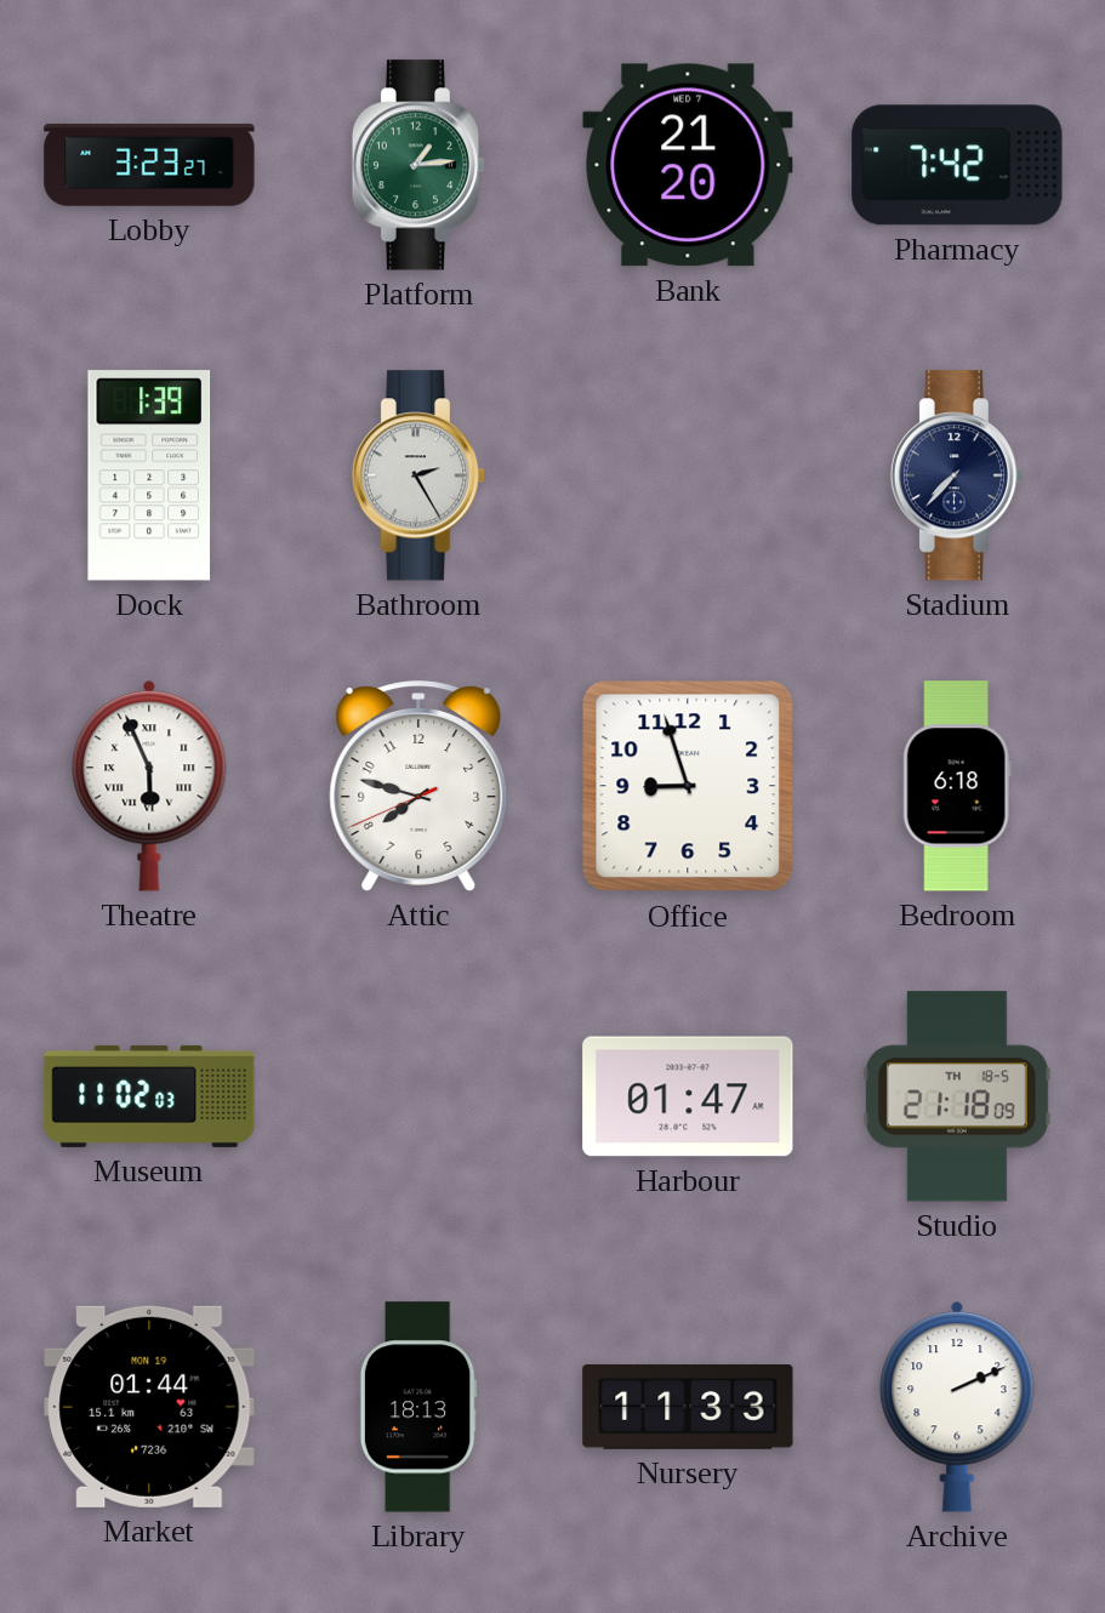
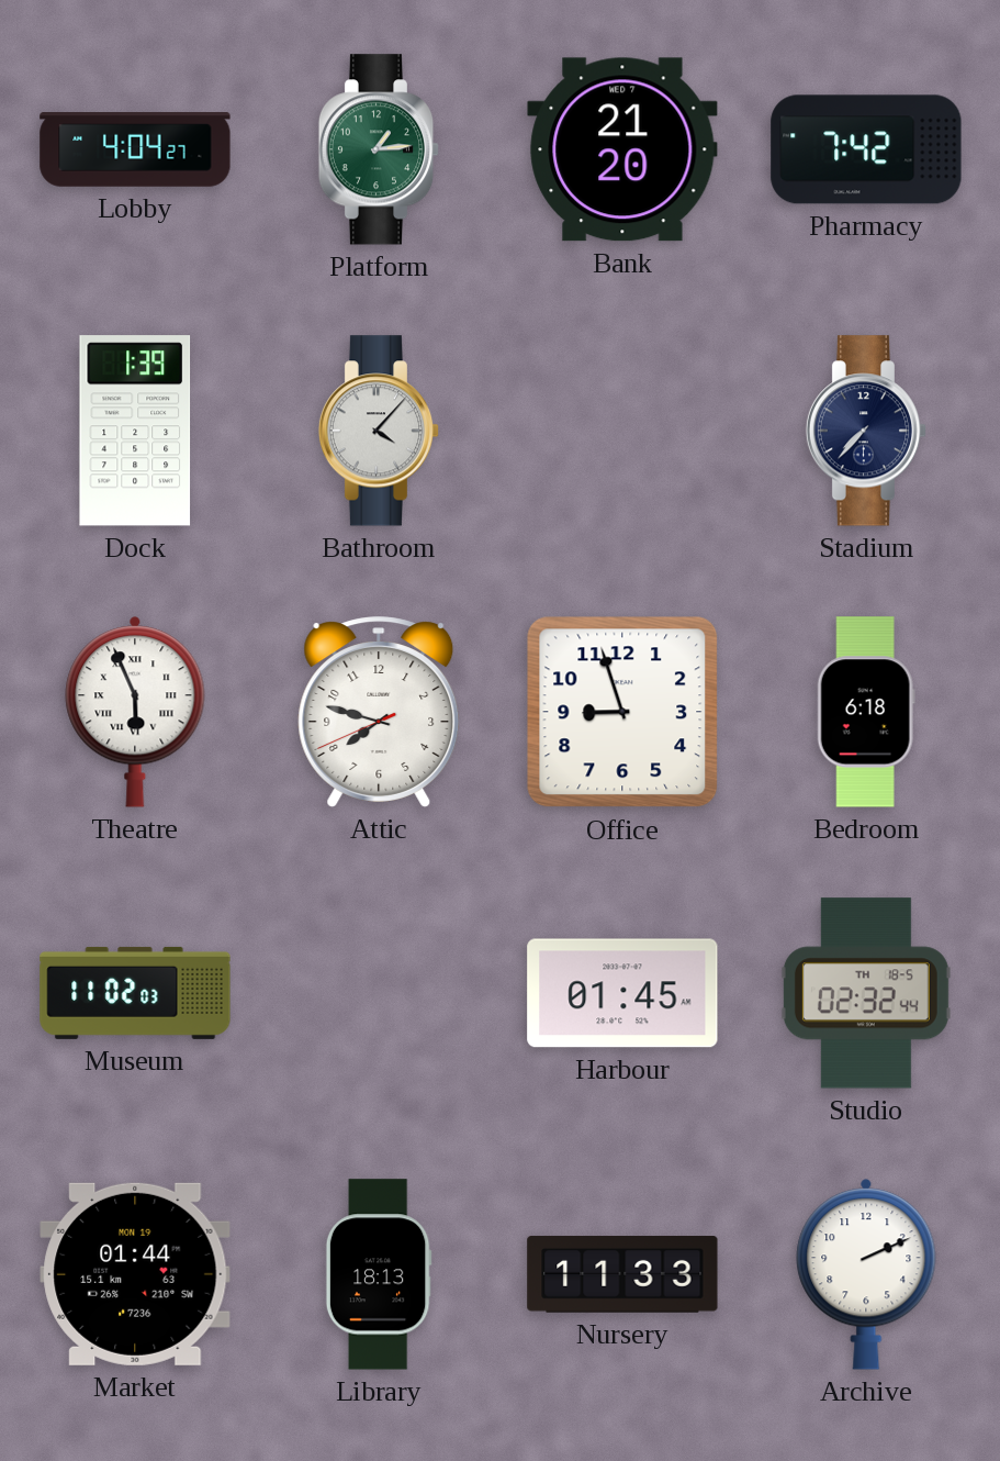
Lobby: 3:23 -> 4:04
Bathroom: 2:25 -> 4:07
Harbour: 01:47 -> 01:45
Studio: 21:18 -> 02:32
